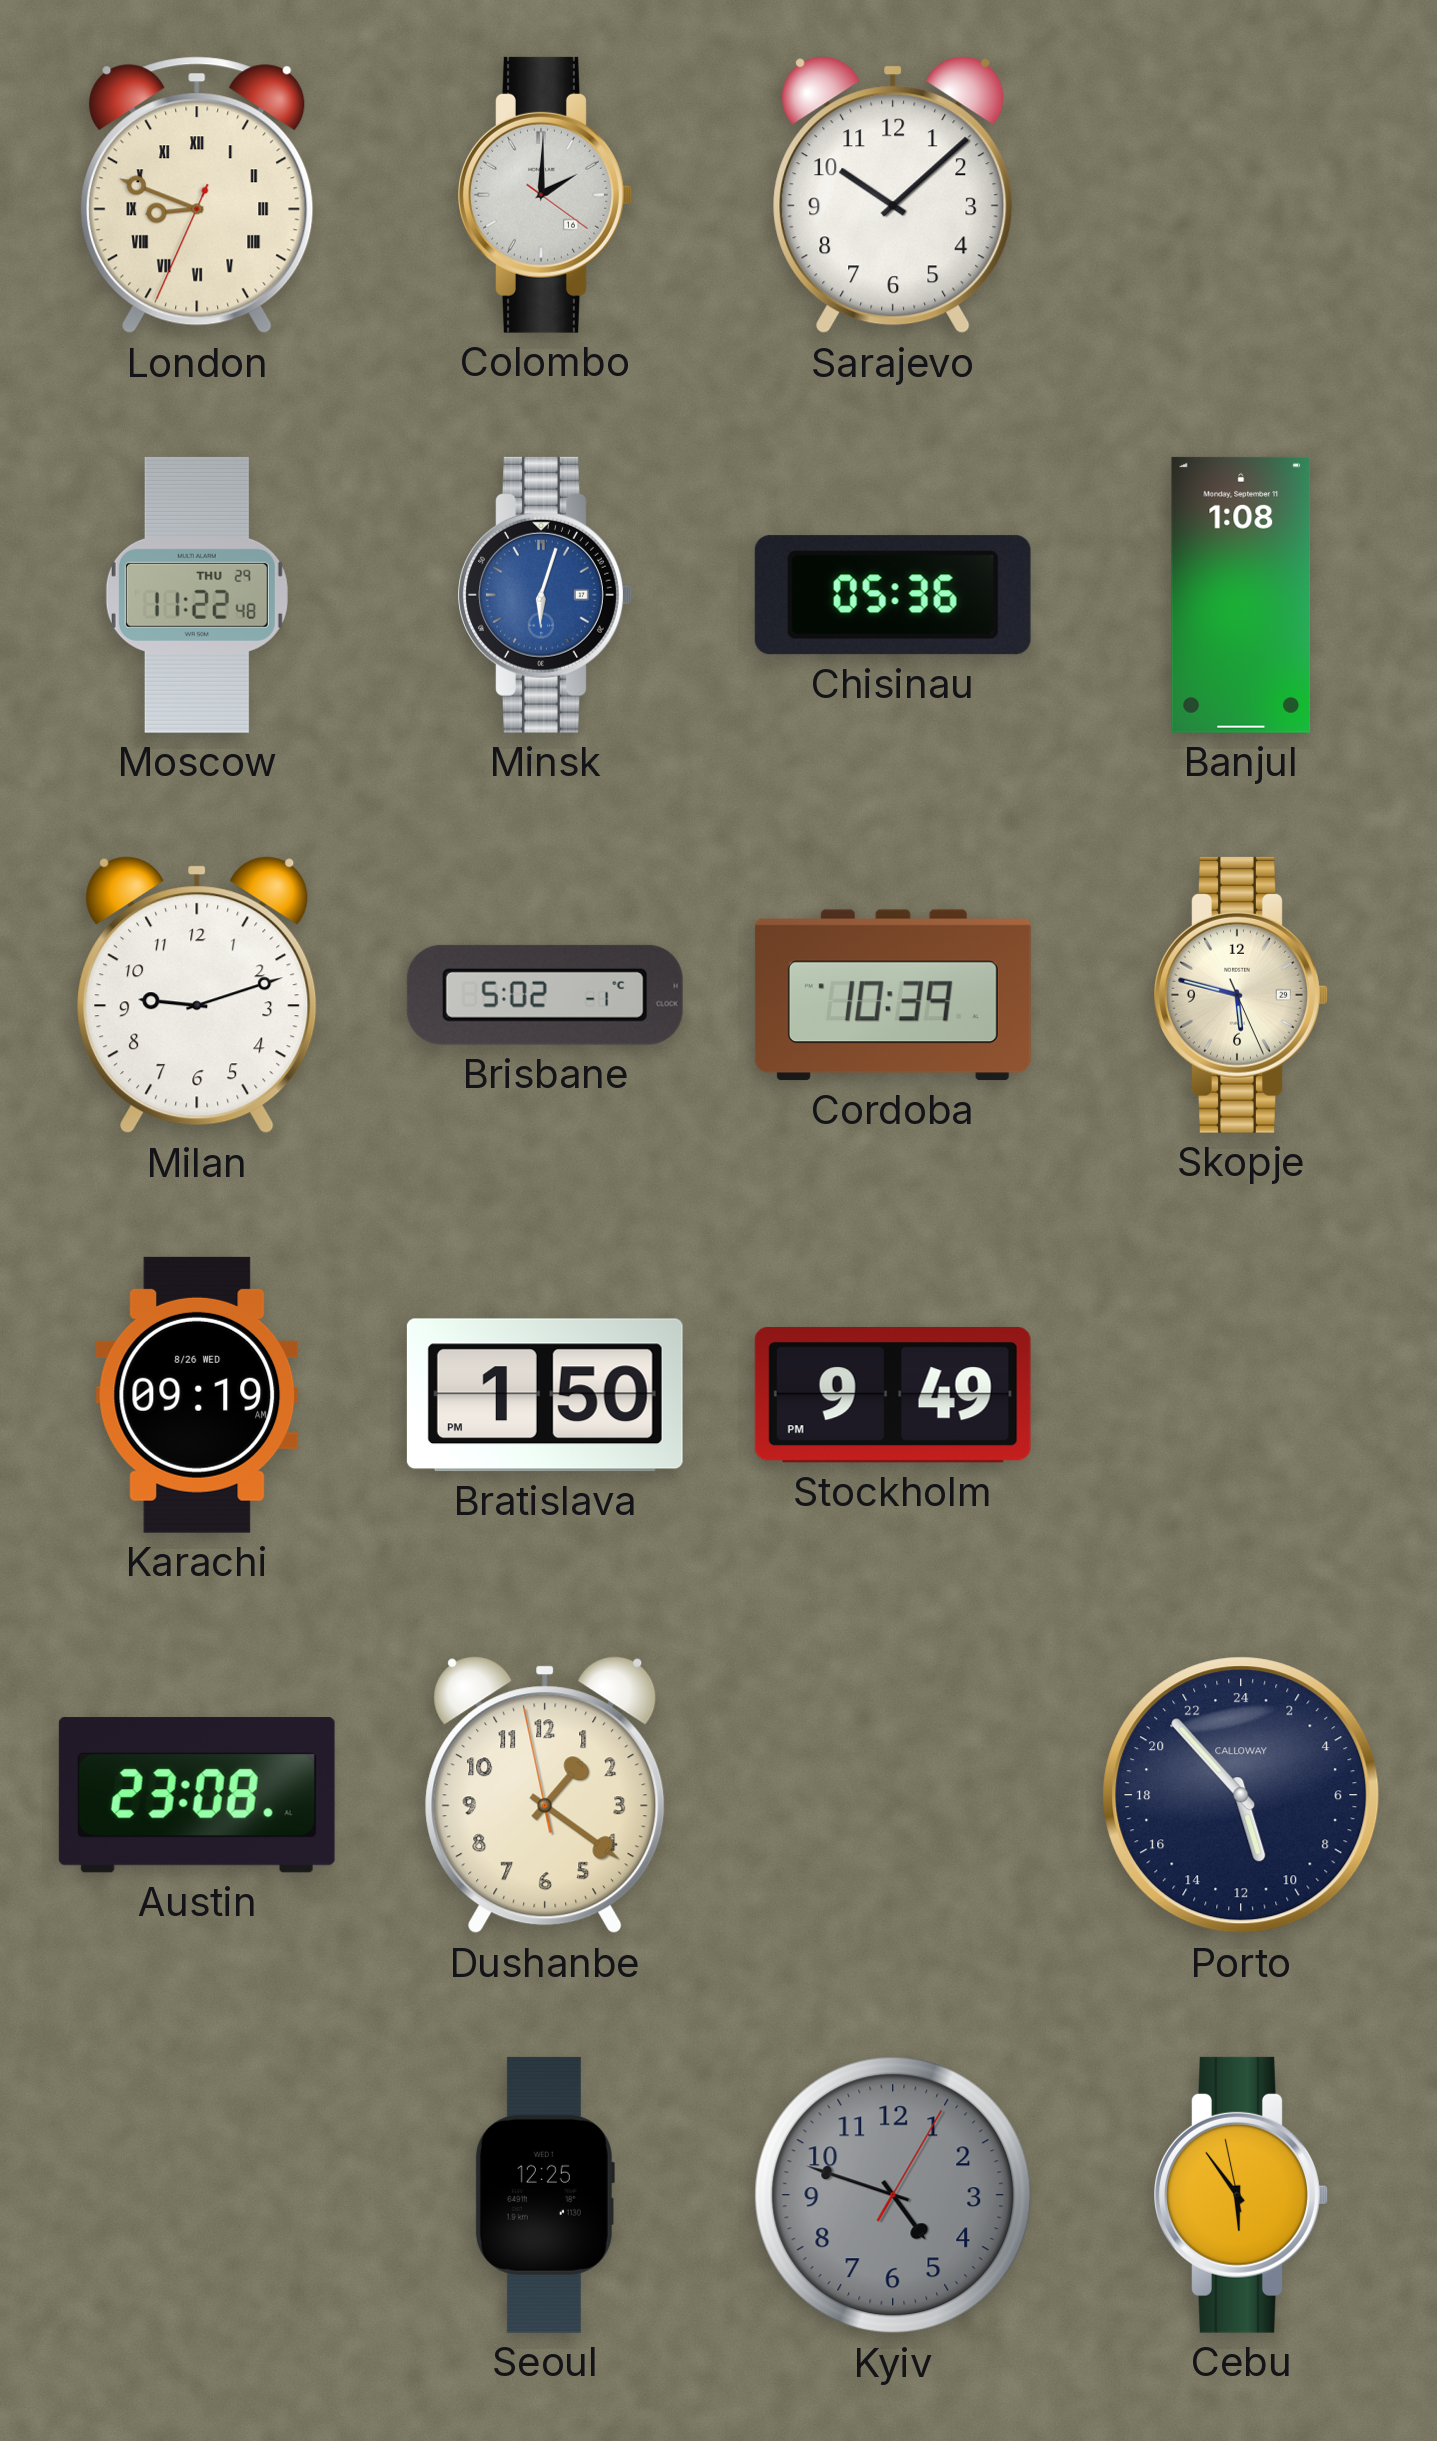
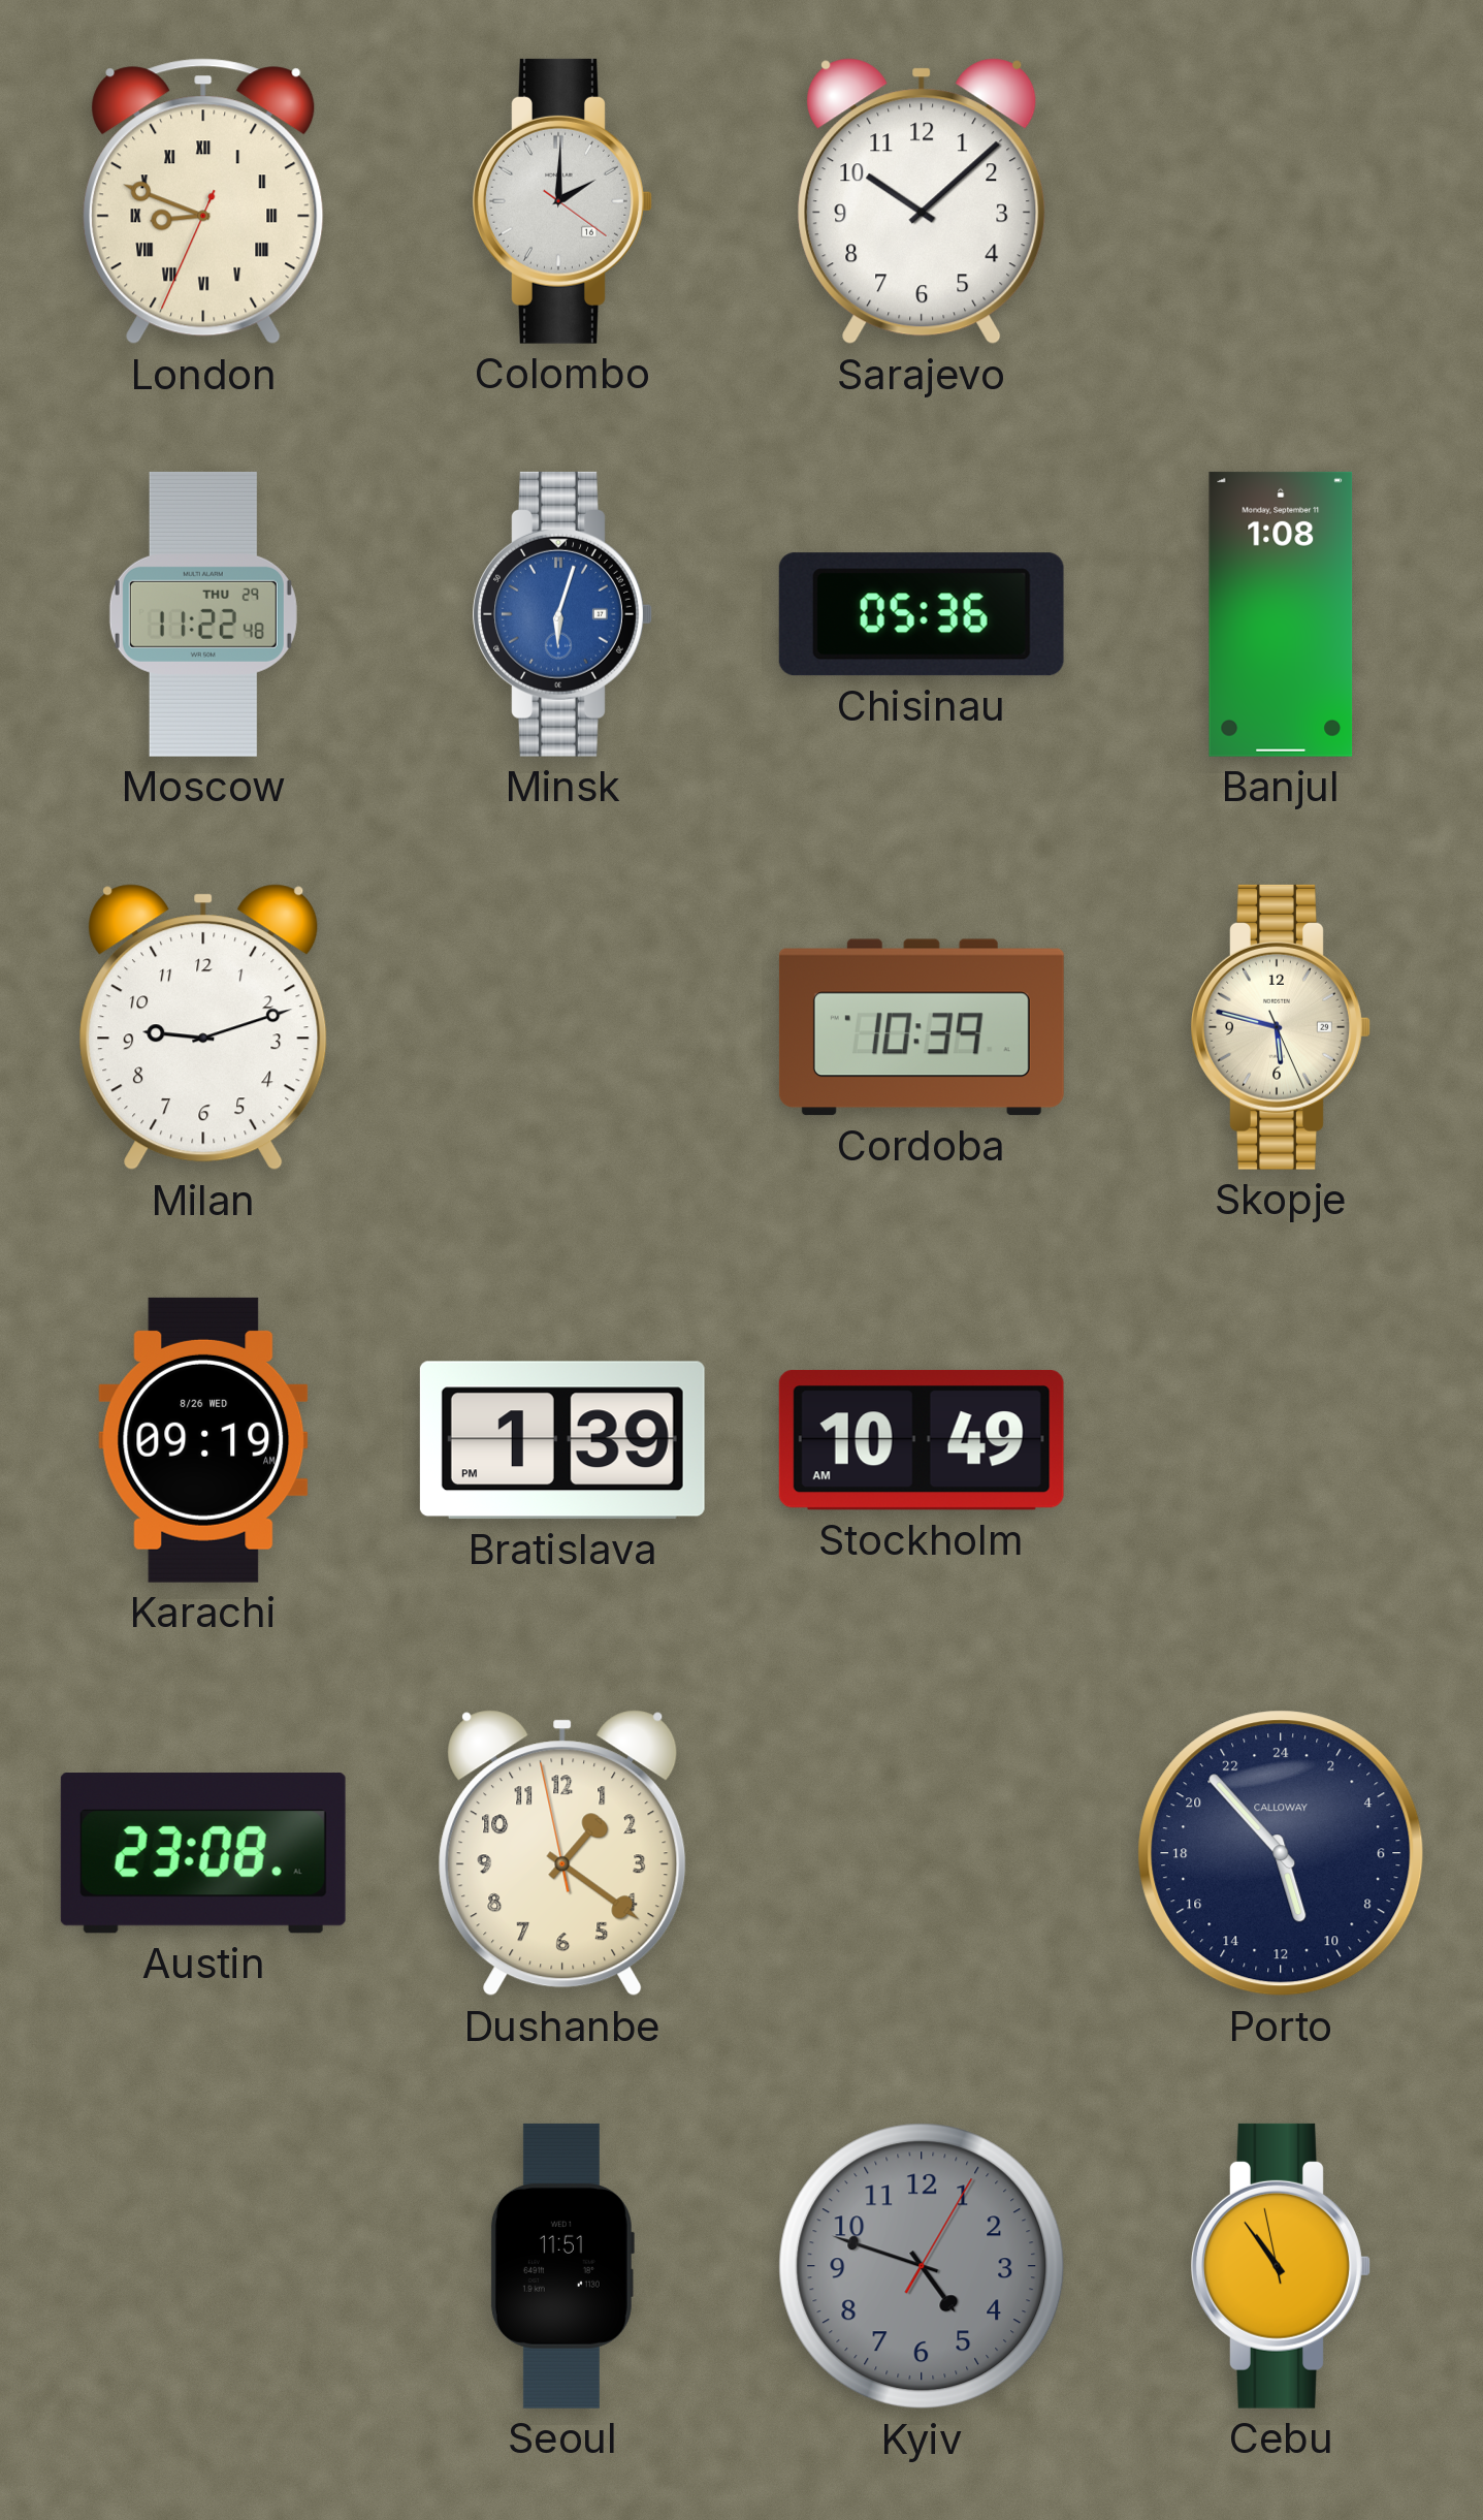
Brisbane: 5:02 -> none
Bratislava: 1:50 -> 1:39
Stockholm: 9:49 -> 10:49
Seoul: 12:25 -> 11:51
Cebu: 5:53 -> 10:53
